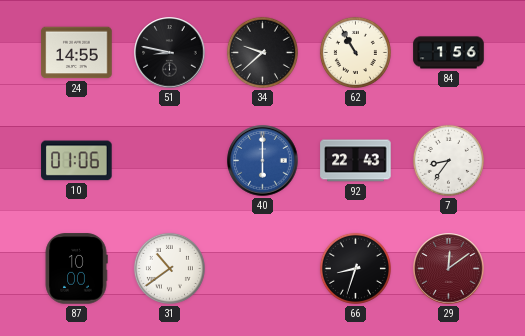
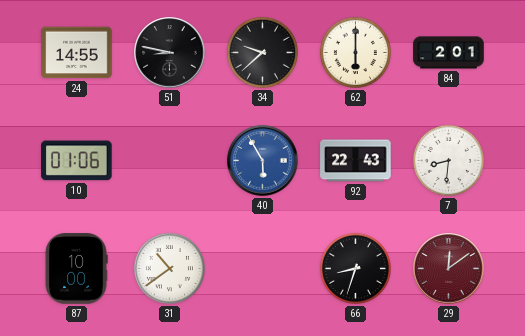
62: 10:55 -> 6:00
84: 1:56 -> 2:01
40: 6:00 -> 5:55
7: 8:36 -> 8:31
